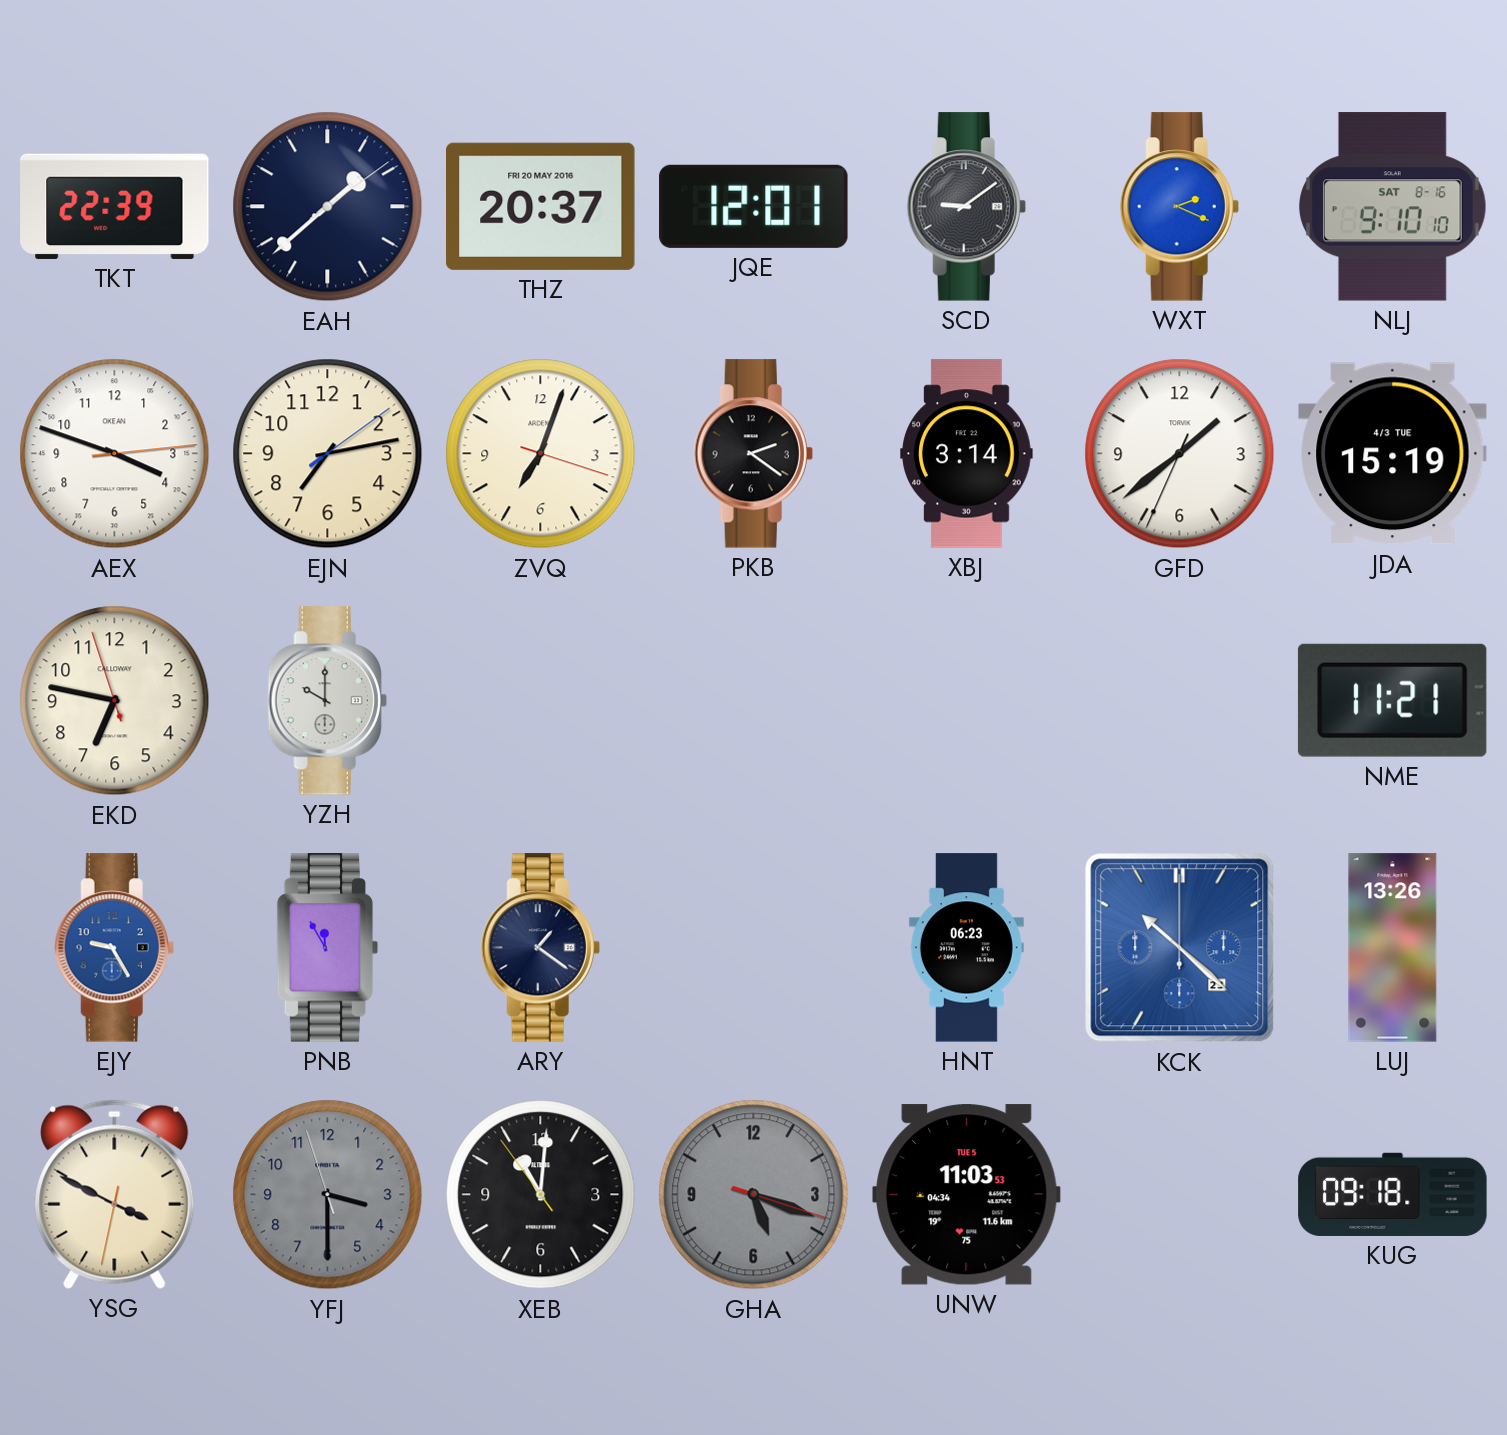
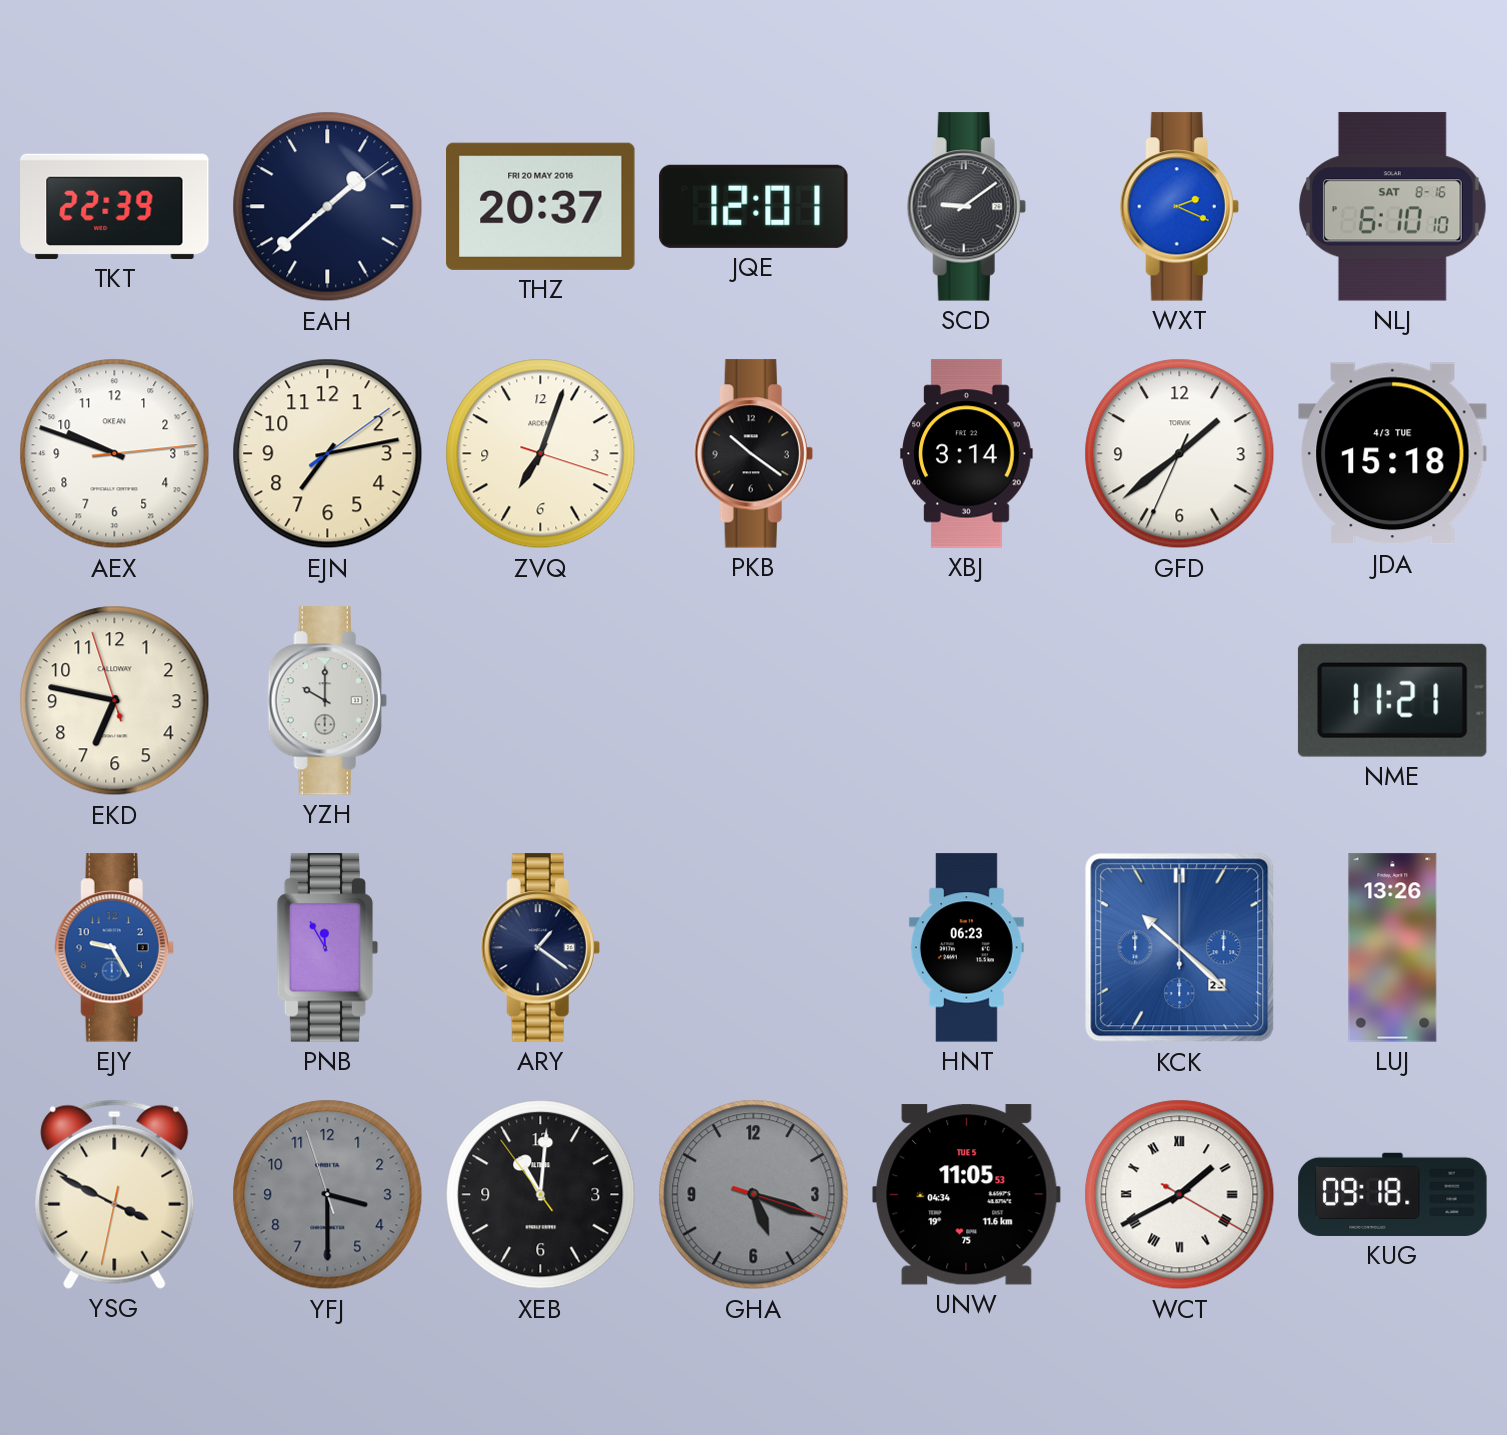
NLJ: 9:10 -> 6:10
AEX: 3:48 -> 9:48
PKB: 2:21 -> 10:21
JDA: 15:19 -> 15:18
UNW: 11:03 -> 11:05
WCT: none -> 1:40
